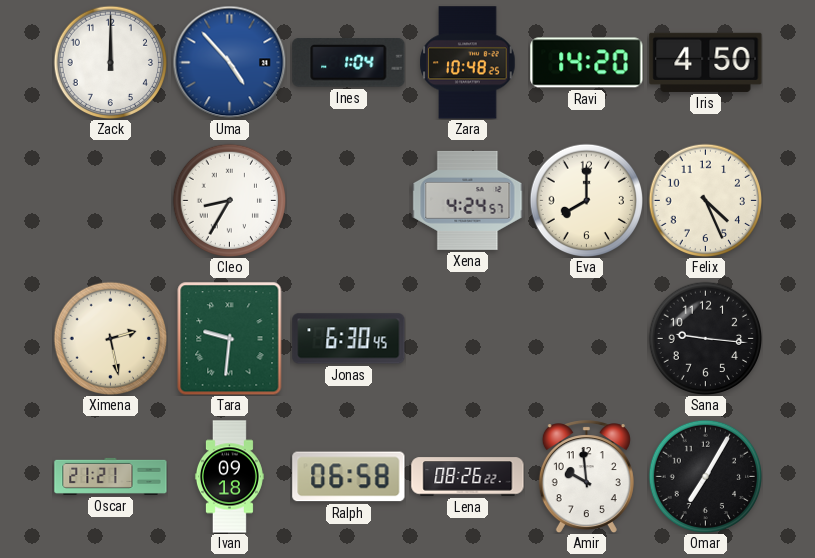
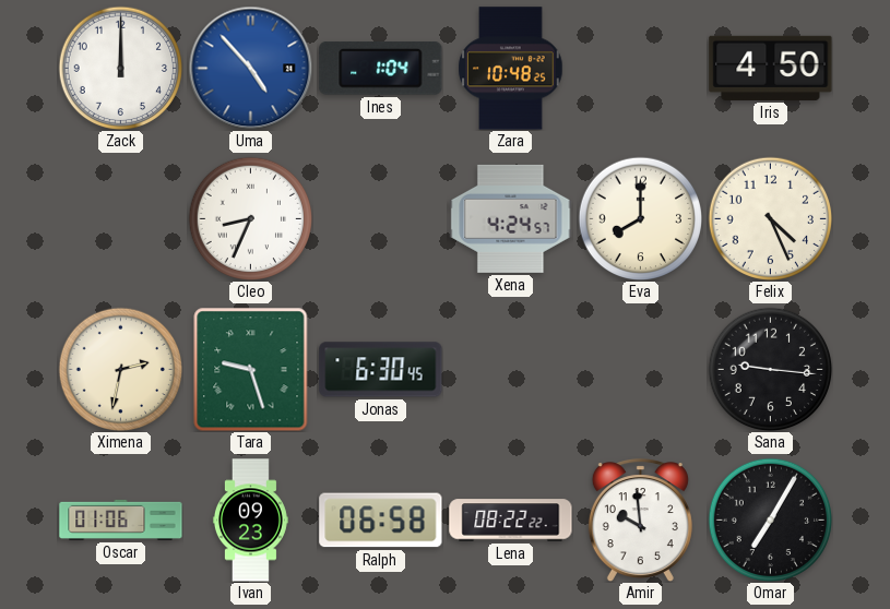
Ravi: 14:20 -> none
Cleo: 8:35 -> 8:34
Ximena: 2:28 -> 2:32
Tara: 9:31 -> 9:27
Oscar: 21:21 -> 01:06
Ivan: 09:18 -> 09:23
Lena: 08:26 -> 08:22
